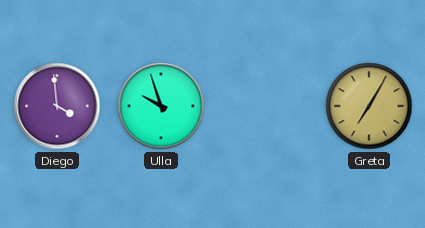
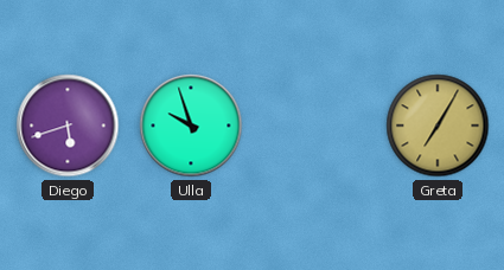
Diego: 3:59 -> 5:42
